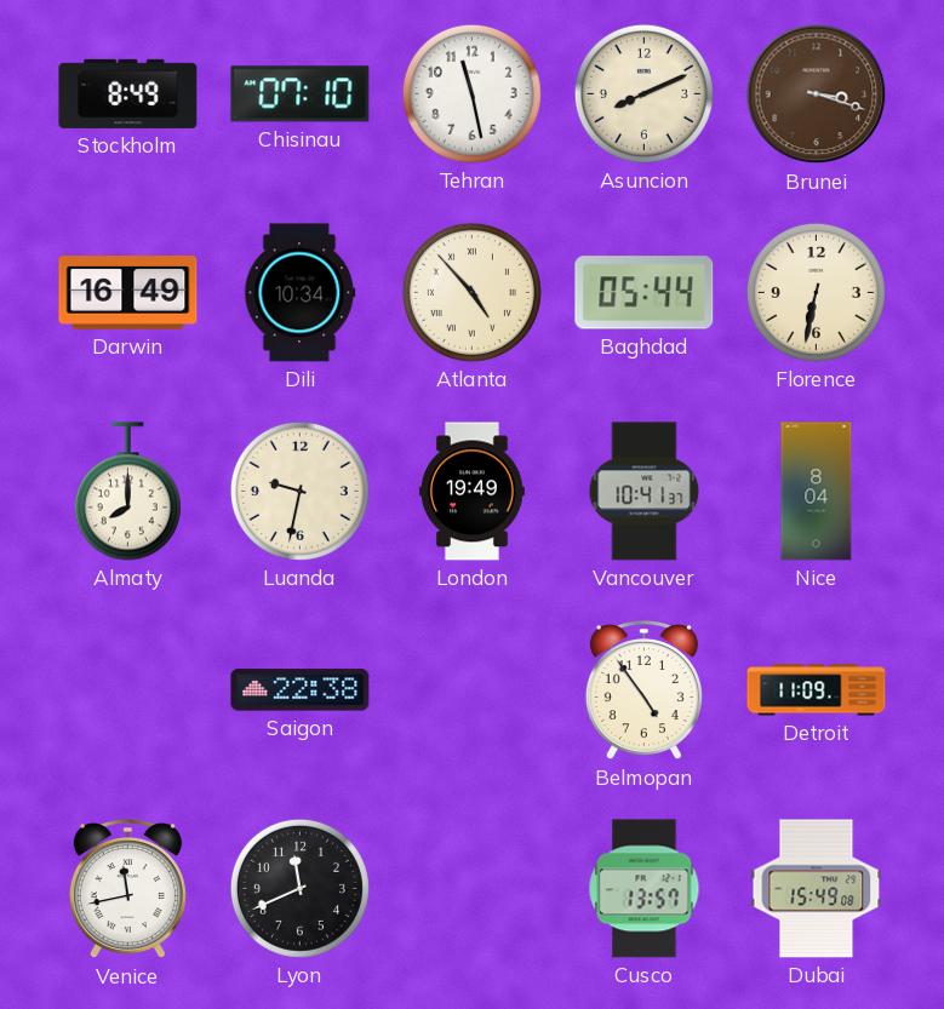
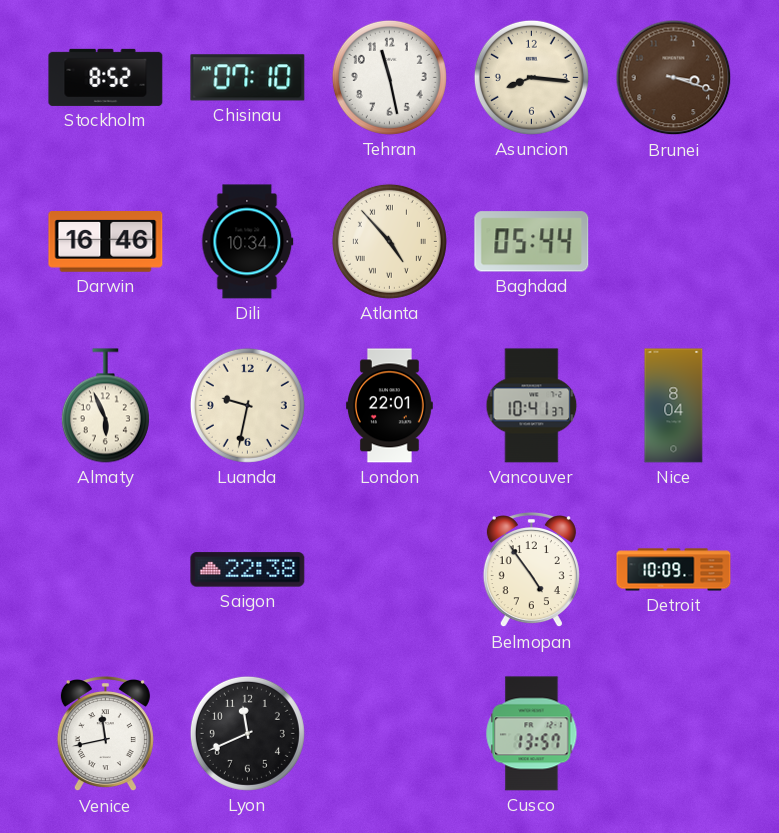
Stockholm: 8:49 -> 8:52
Asuncion: 8:11 -> 8:16
Darwin: 16:49 -> 16:46
Florence: 6:32 -> none
Almaty: 8:00 -> 5:56
London: 19:49 -> 22:01
Detroit: 11:09 -> 10:09
Dubai: 15:49 -> none
